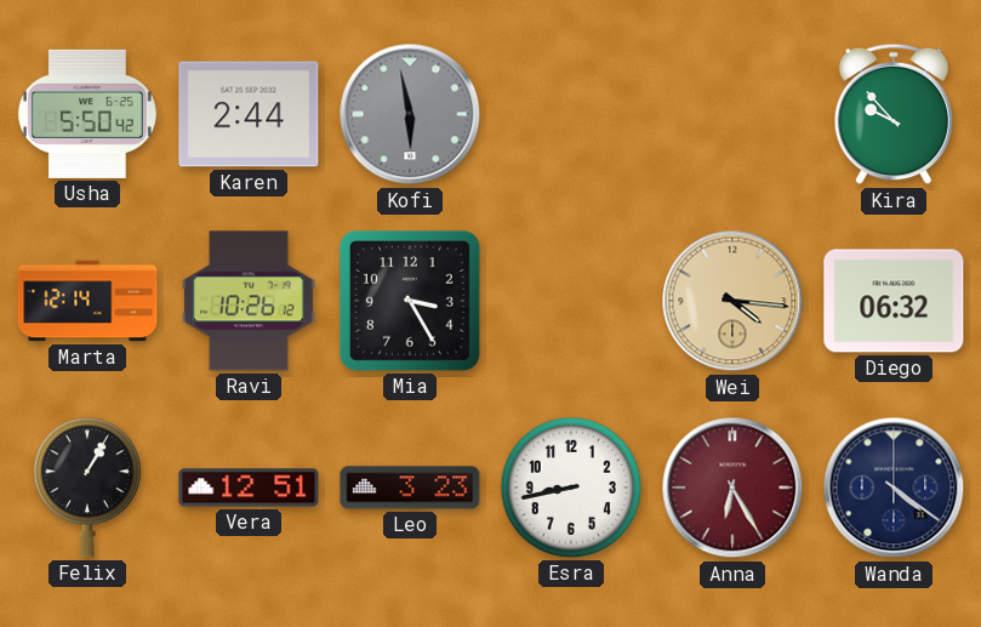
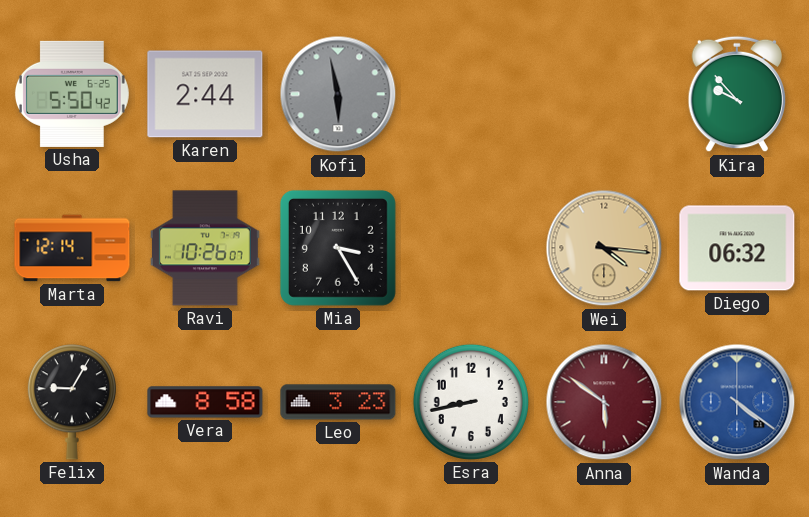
Ravi: 10:26:12 -> 10:26:07
Felix: 1:05 -> 9:05
Vera: 12:51 -> 8:58
Anna: 6:25 -> 5:51
Wanda dial: navy -> blue
